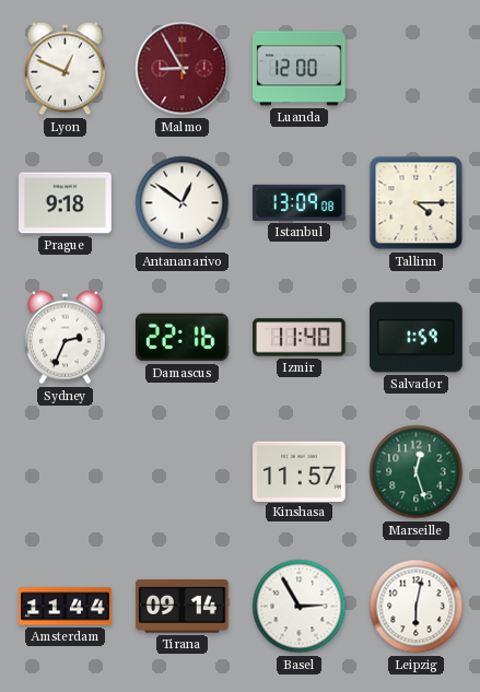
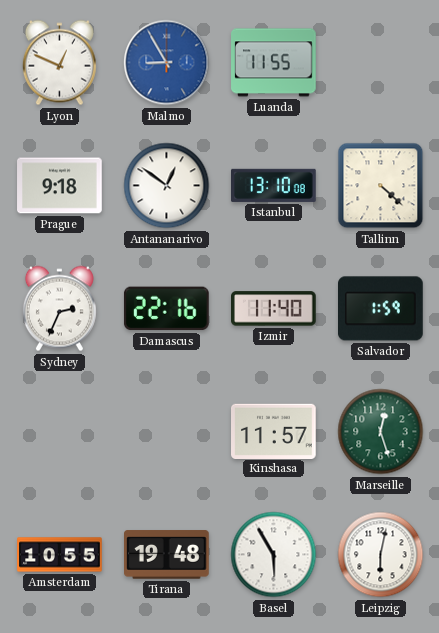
Malmo dial: burgundy -> blue
Luanda: 12:00 -> 11:55
Istanbul: 13:09 -> 13:10
Tallinn: 4:15 -> 4:22
Amsterdam: 11:44 -> 10:55
Tirana: 09:14 -> 19:48
Basel: 2:55 -> 5:55
